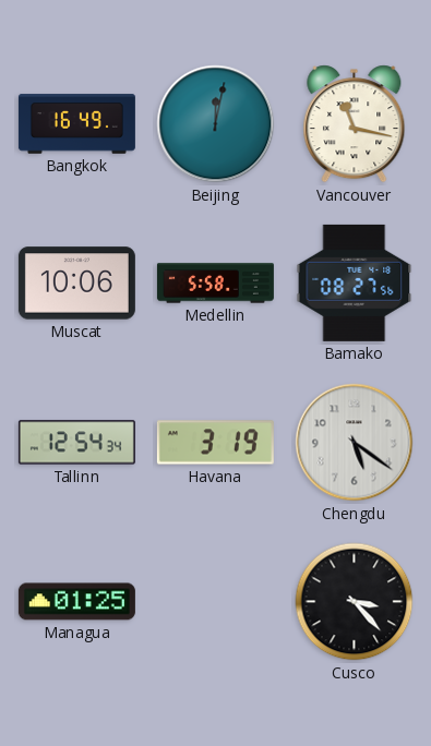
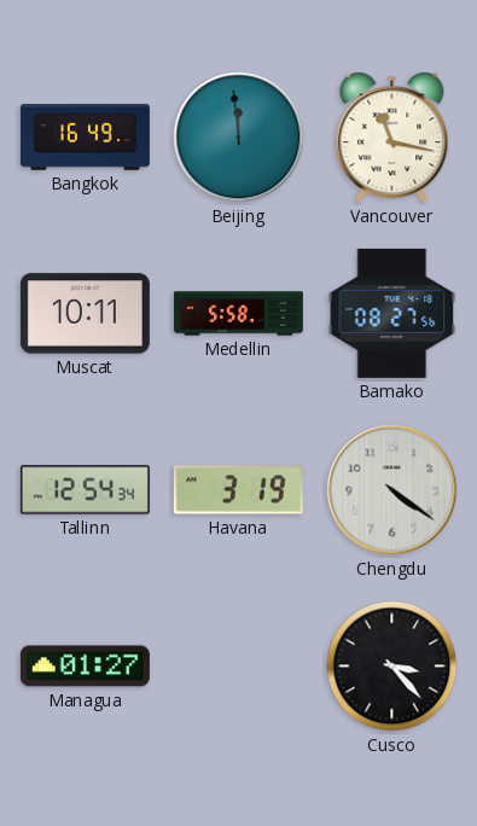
Beijing: 12:02 -> 11:59
Muscat: 10:06 -> 10:11
Chengdu: 5:21 -> 4:21
Managua: 01:25 -> 01:27
